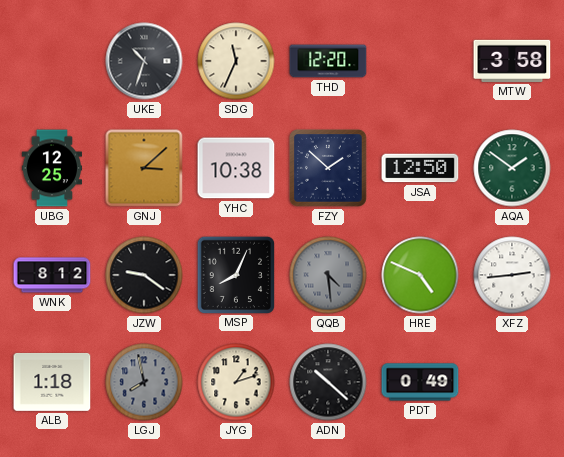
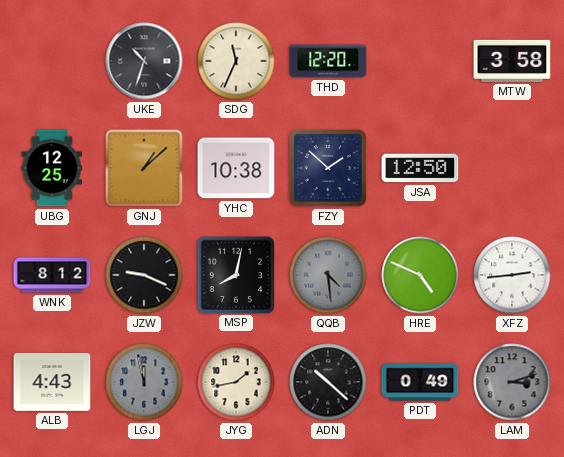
GNJ: 3:08 -> 1:08
AQA: 1:51 -> none
JZW: 9:21 -> 9:19
MSP: 8:04 -> 8:02
ALB: 1:18 -> 4:43
LGJ: 7:58 -> 11:58
JYG: 1:12 -> 1:43
LAM: none -> 3:12
